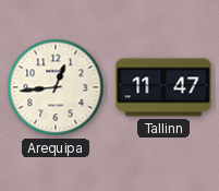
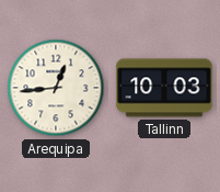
Tallinn: 11:47 -> 10:03
